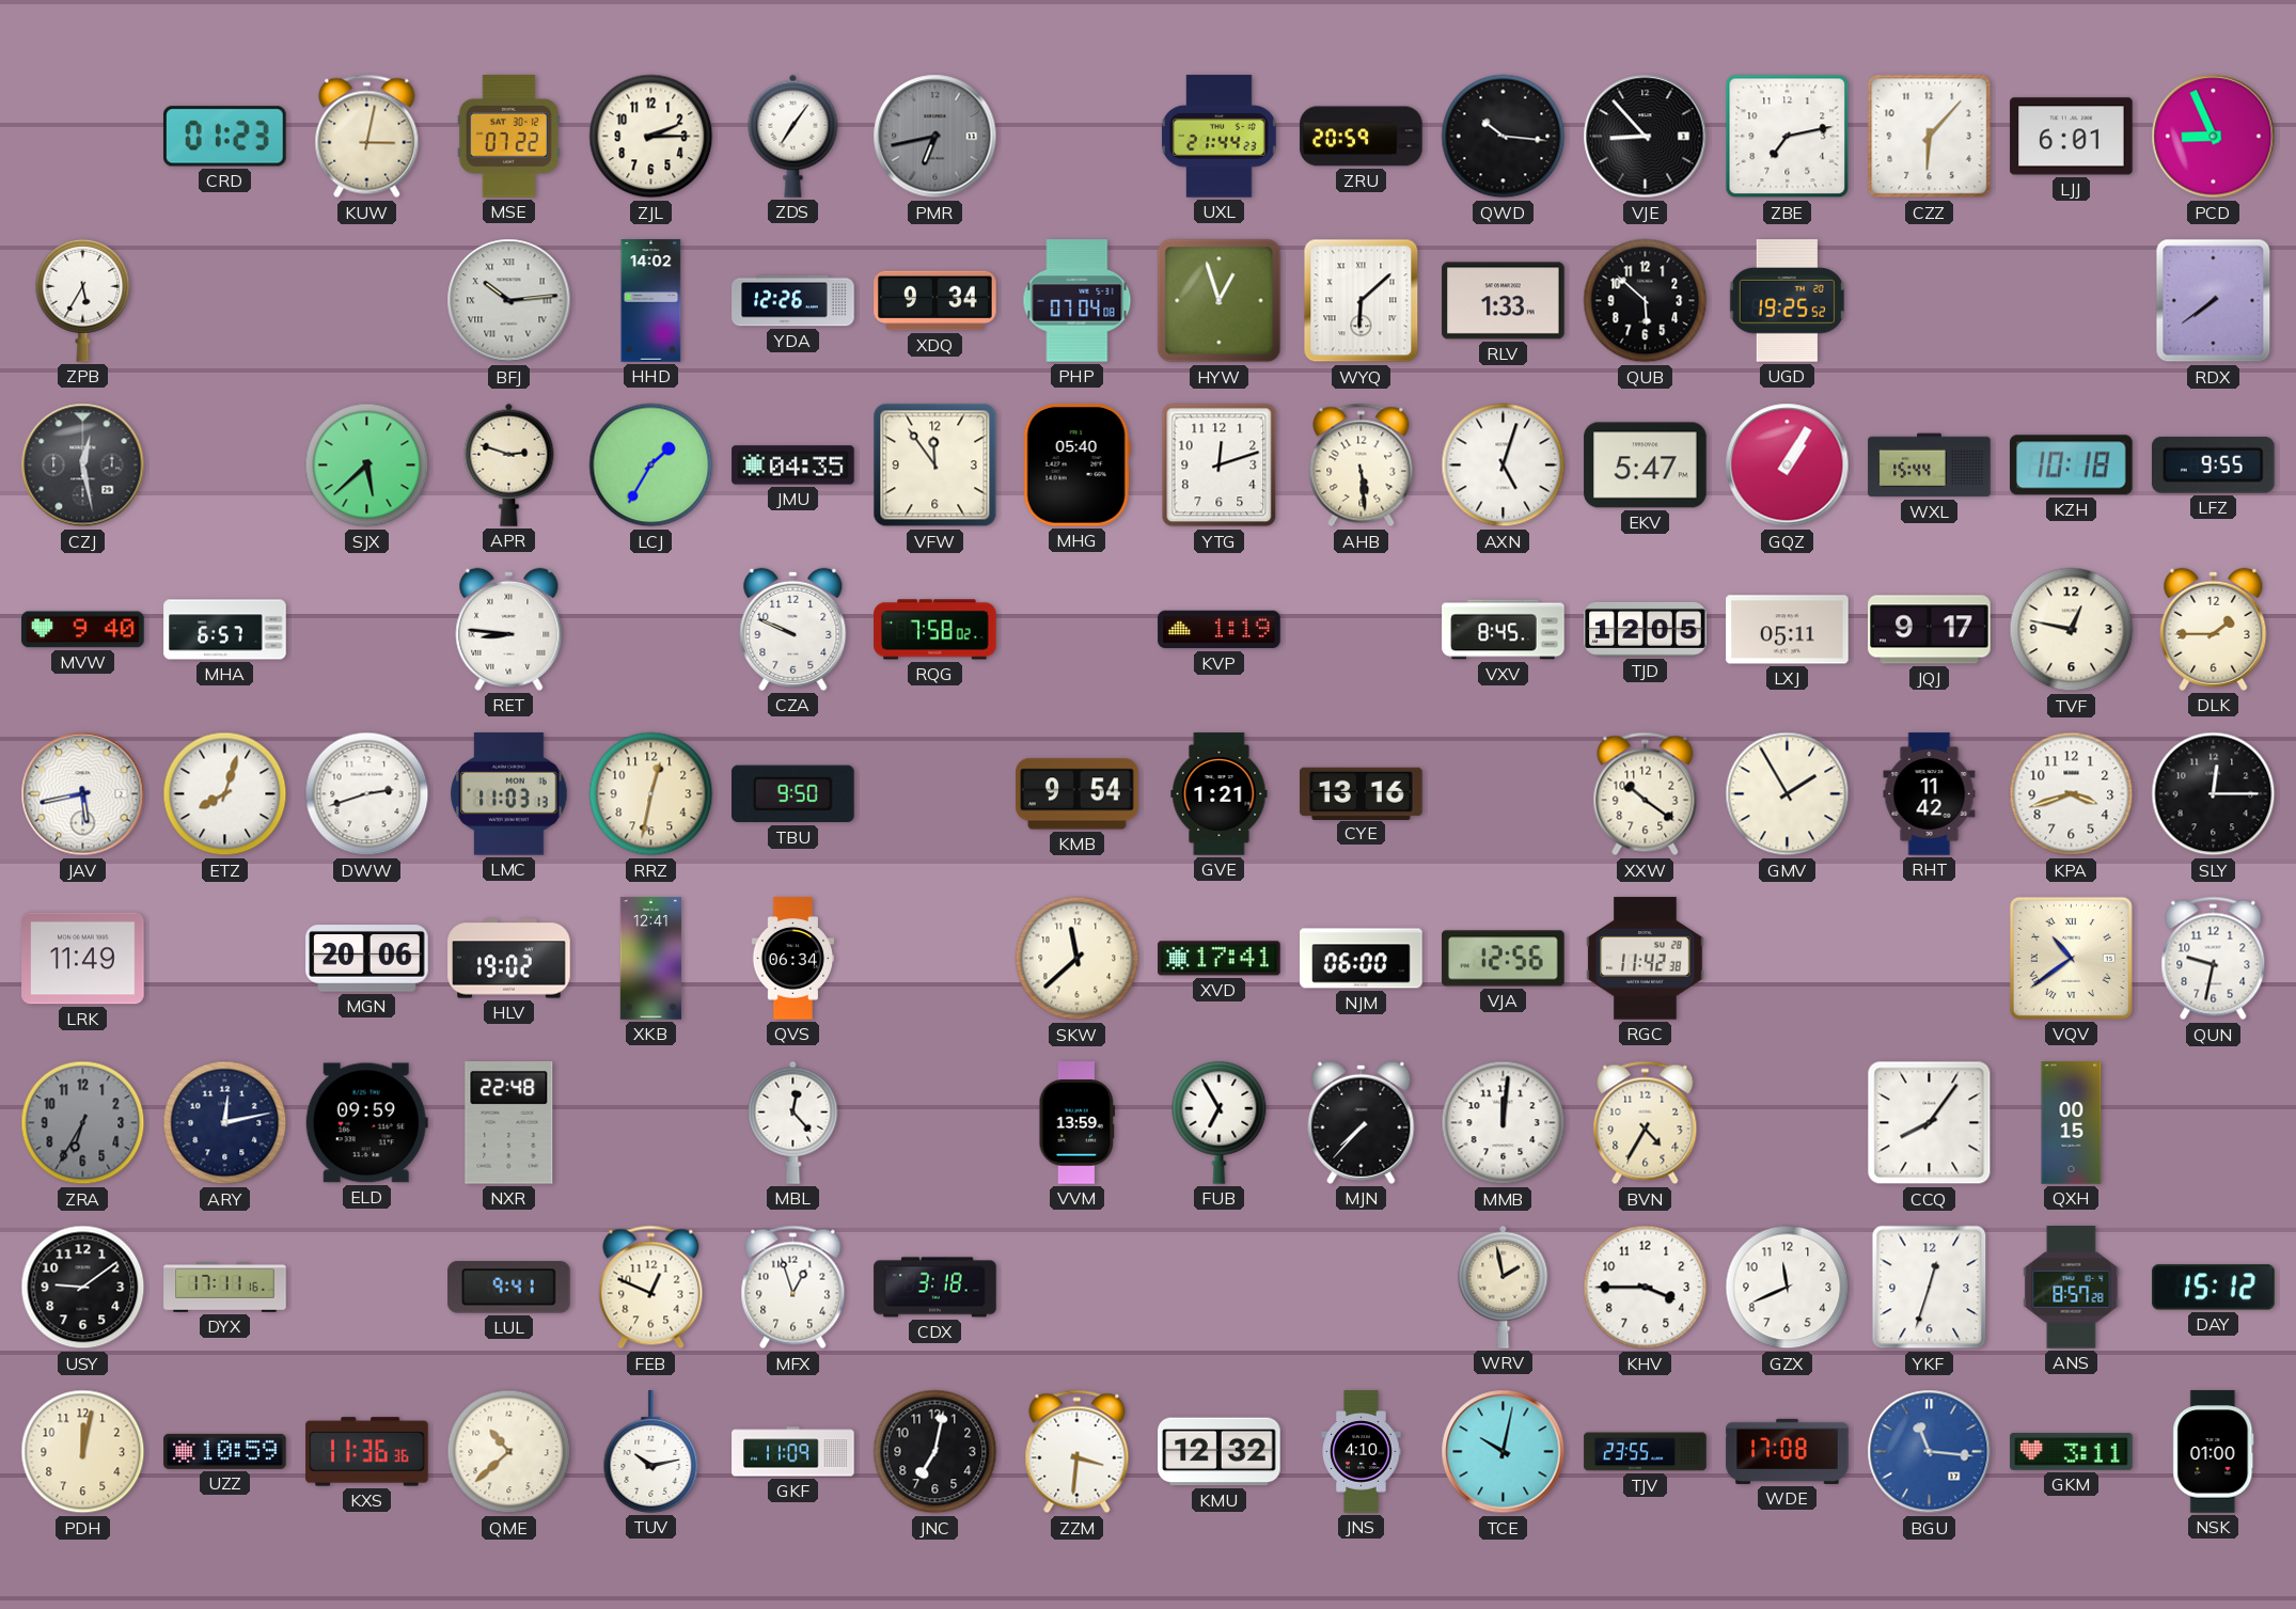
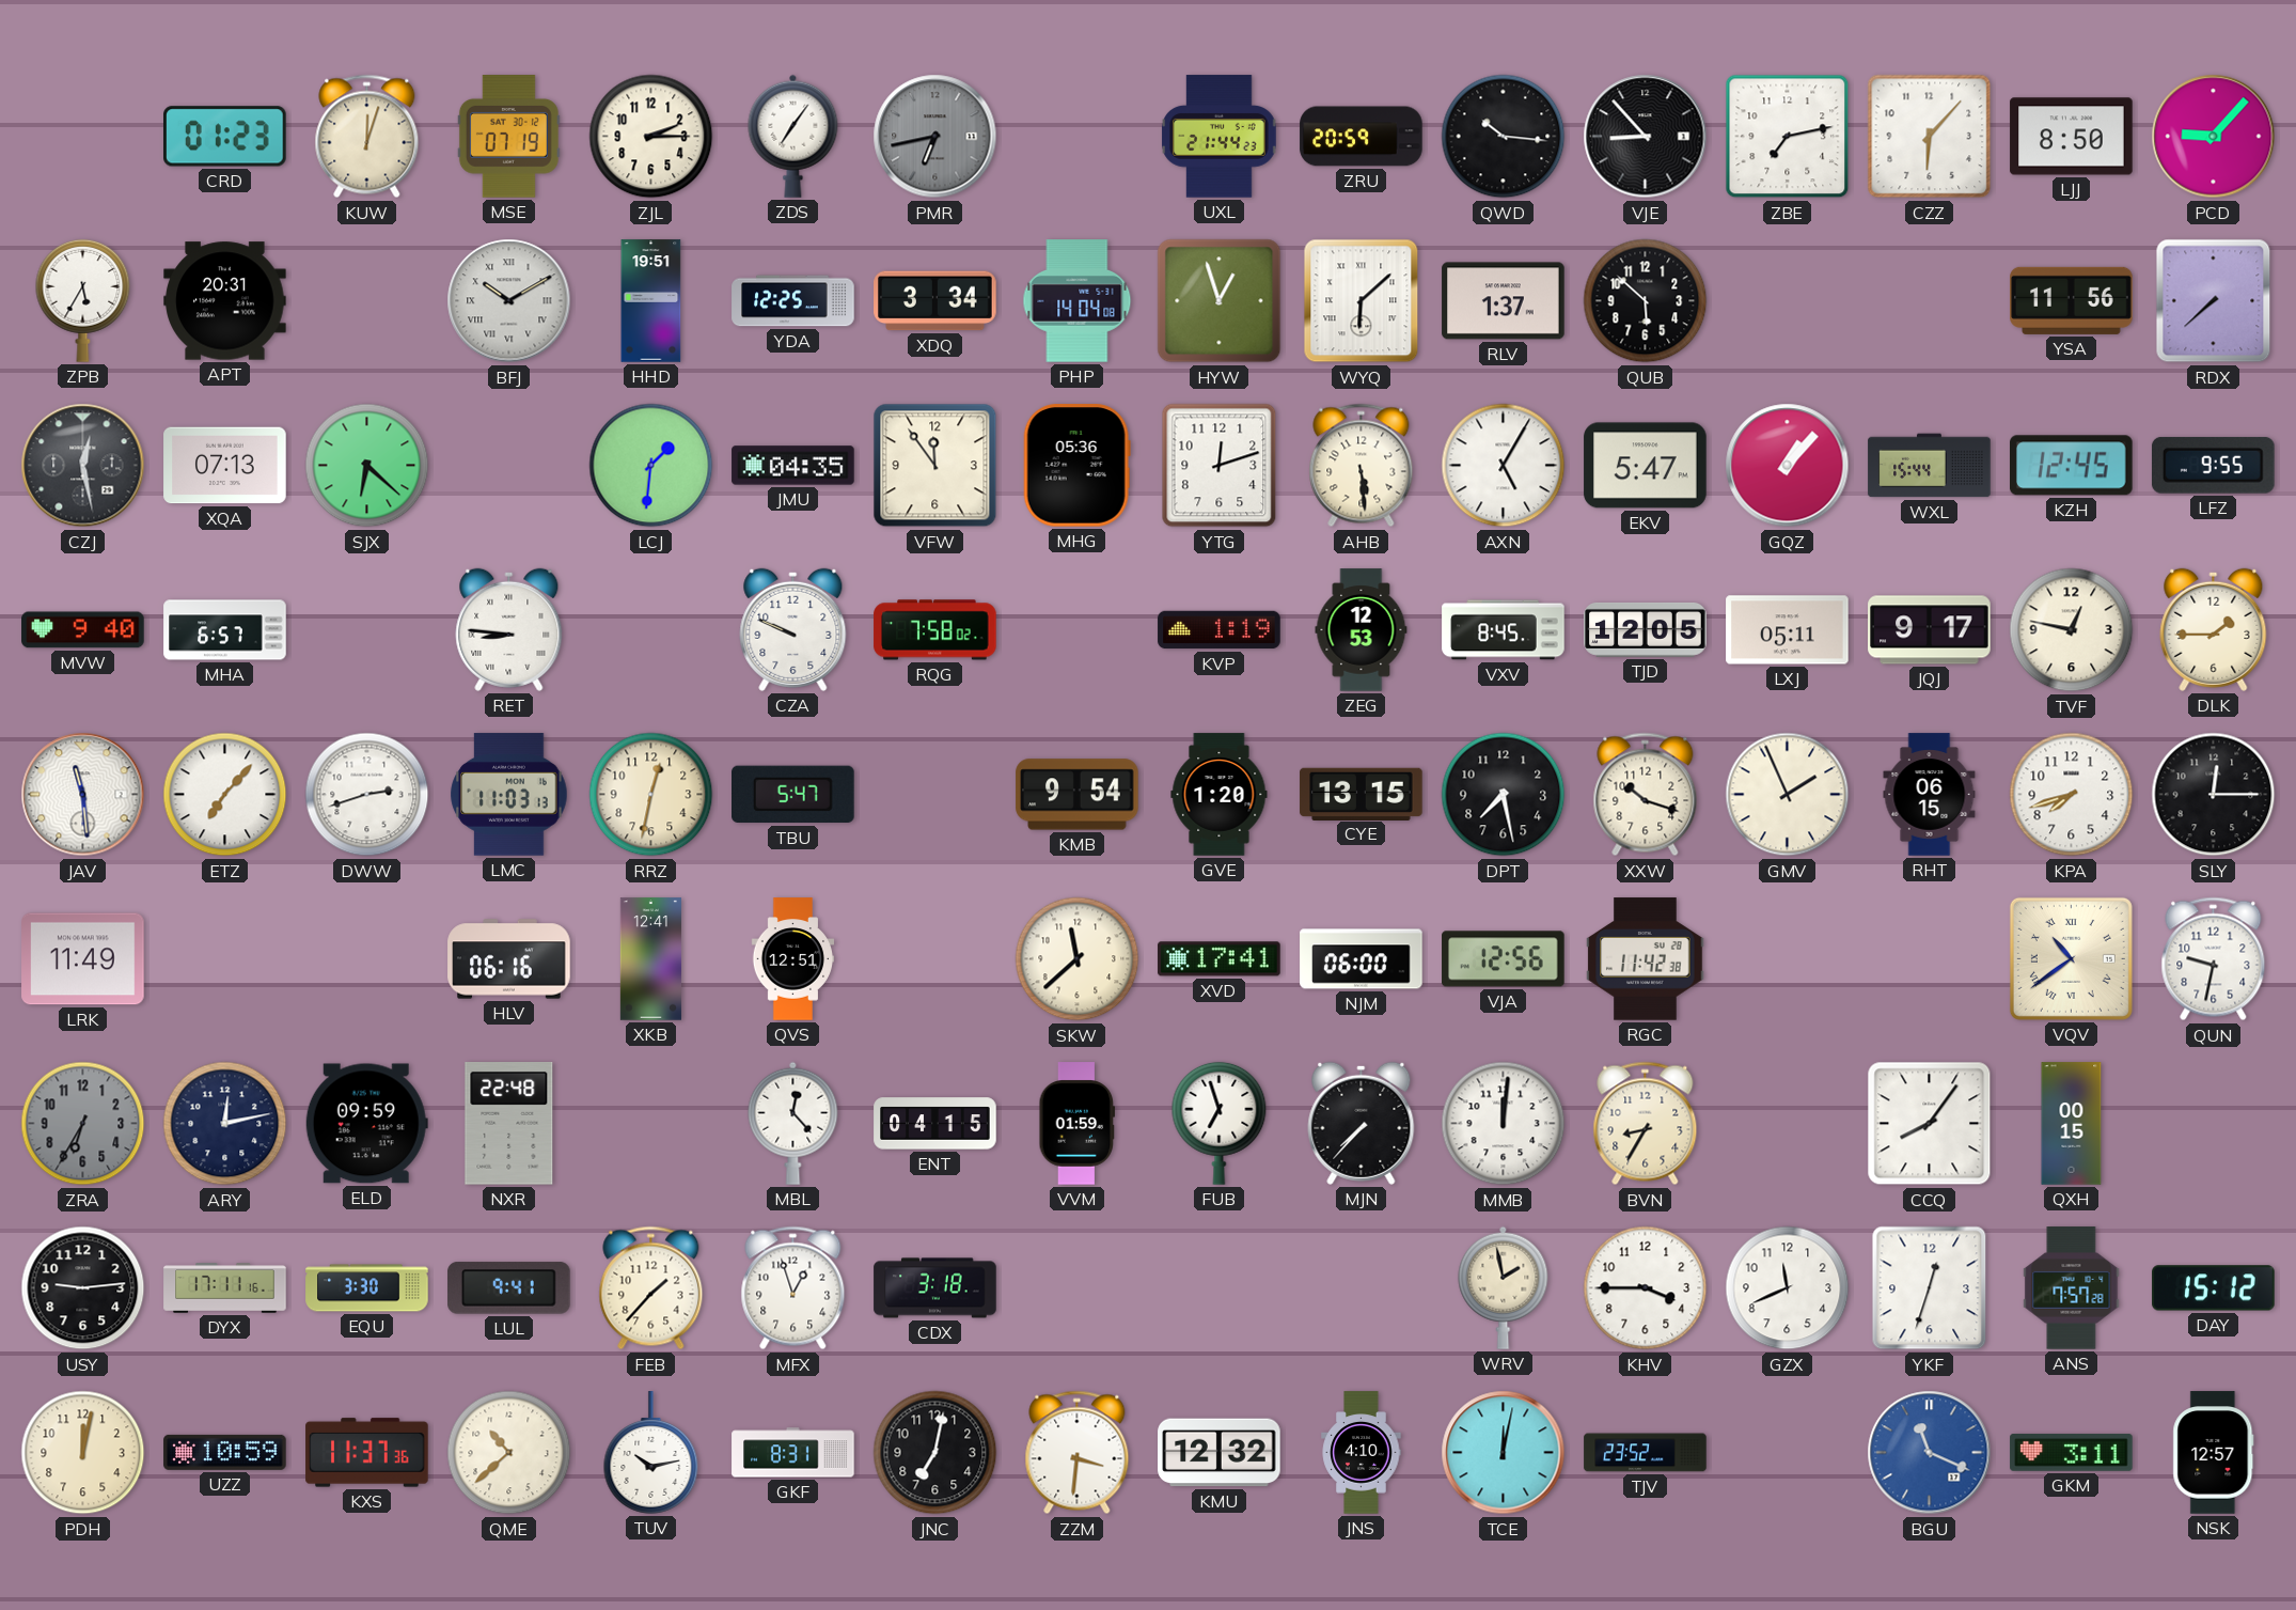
KUW: 3:02 -> 12:03
MSE: 07:22 -> 07:19
LJJ: 6:01 -> 8:50
PCD: 8:56 -> 9:07
APT: none -> 20:31
BFJ: 10:14 -> 10:10
HHD: 14:02 -> 19:51
YDA: 12:26 -> 12:25
XDQ: 9:34 -> 3:34
PHP: 07:04 -> 14:04
RLV: 1:33 -> 1:37
UGD: 19:25 -> none
YSA: none -> 11:56
RDX: 7:39 -> 7:38
XQA: none -> 07:13
SJX: 5:38 -> 6:22
APR: 2:48 -> none
LCJ: 1:35 -> 1:31
MHG: 05:40 -> 05:36
AXN: 5:03 -> 5:05
GQZ: 1:05 -> 1:07
KZH: 10:18 -> 12:45
ZEG: none -> 12:53
JAV: 5:43 -> 11:29
ETZ: 8:03 -> 7:07
TBU: 9:50 -> 5:47
GVE: 1:21 -> 1:20
CYE: 13:16 -> 13:15
DPT: none -> 7:28
XXW: 10:21 -> 10:18
GMV: 1:55 -> 1:56
RHT: 11:42 -> 06:15
KPA: 3:42 -> 7:42
MGN: 20:06 -> none
HLV: 19:02 -> 06:16
QVS: 06:34 -> 12:51
ENT: none -> 04:15
VVM: 13:59 -> 01:59
FUB: 6:55 -> 6:57
BVN: 4:35 -> 8:35
USY: 9:09 -> 9:14
EQU: none -> 3:30
FEB: 12:49 -> 1:37
ANS: 8:57 -> 7:57
KXS: 11:36 -> 11:37
GKF: 11:09 -> 8:31
TCE: 10:02 -> 12:02
TJV: 23:55 -> 23:52
WDE: 17:08 -> none
BGU: 11:16 -> 11:19
NSK: 01:00 -> 12:57
